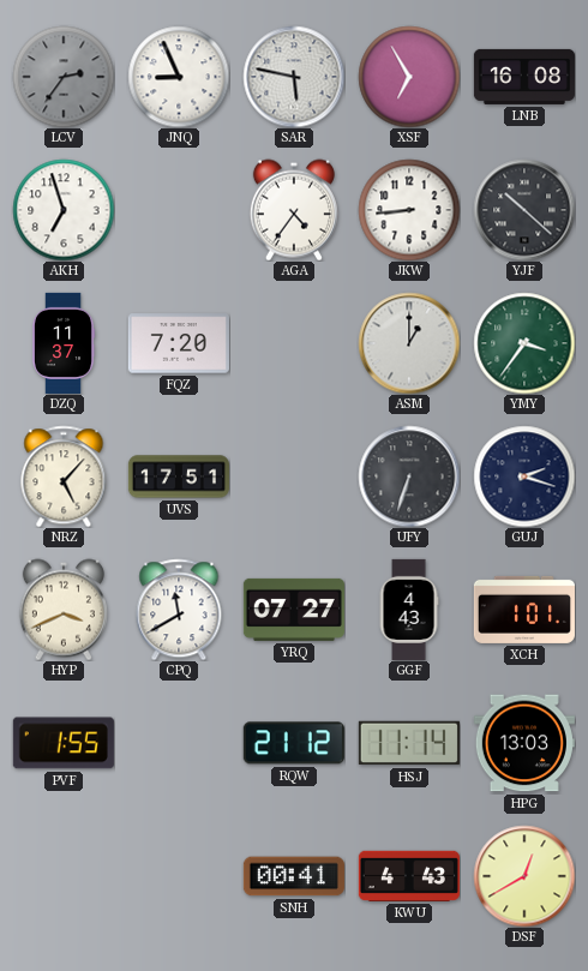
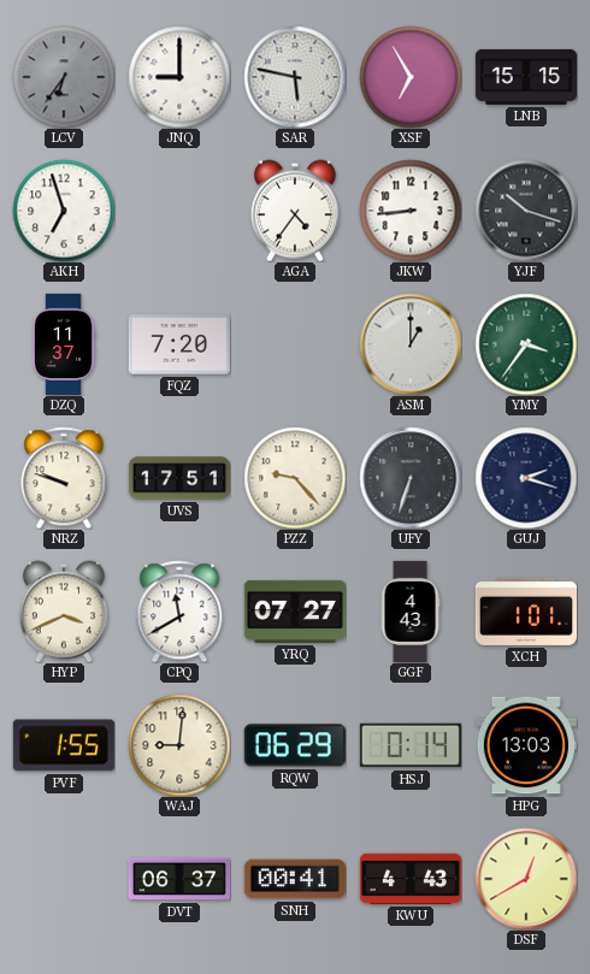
LCV: 2:36 -> 6:36
JNQ: 8:56 -> 9:00
LNB: 16:08 -> 15:15
YJF: 10:22 -> 10:18
NRZ: 5:07 -> 9:48
PZZ: none -> 9:23
WAJ: none -> 9:01
RQW: 21:12 -> 06:29
HSJ: 11:14 -> 0:14
DVT: none -> 06:37
